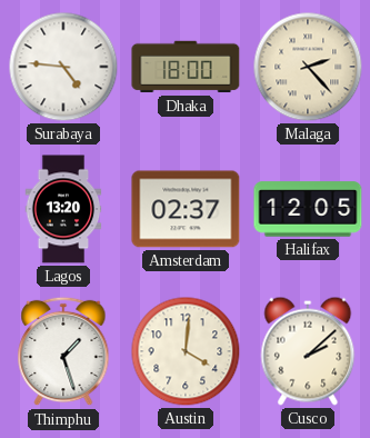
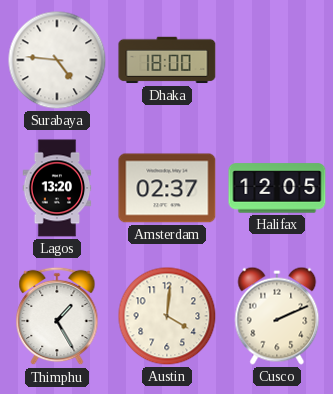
Malaga: 2:23 -> none
Thimphu: 1:27 -> 1:25
Cusco: 2:08 -> 2:11
